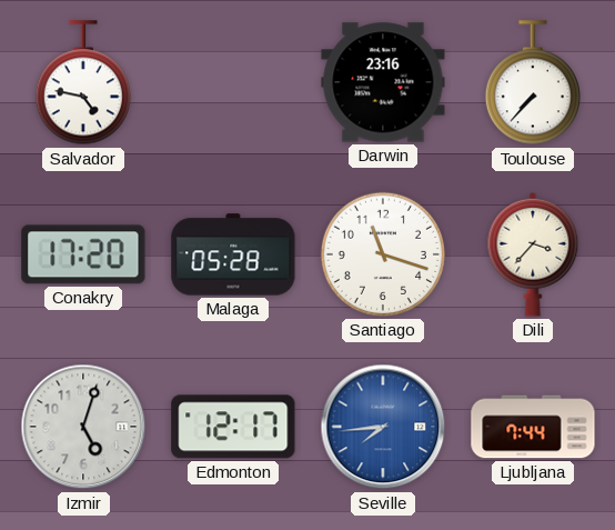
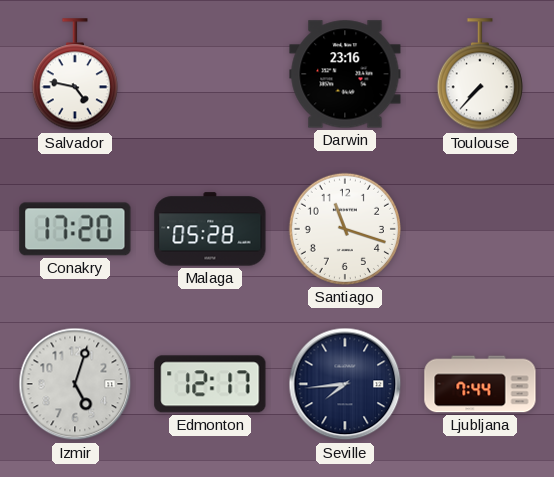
Dili: 3:37 -> none
Seville dial: blue -> navy
